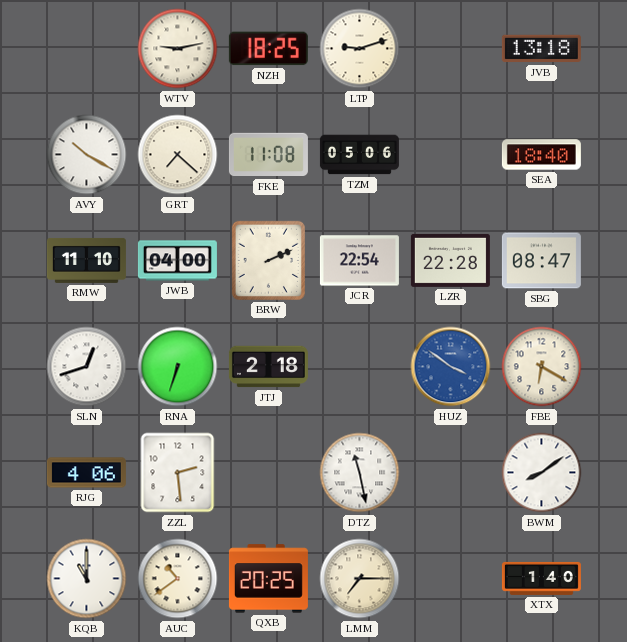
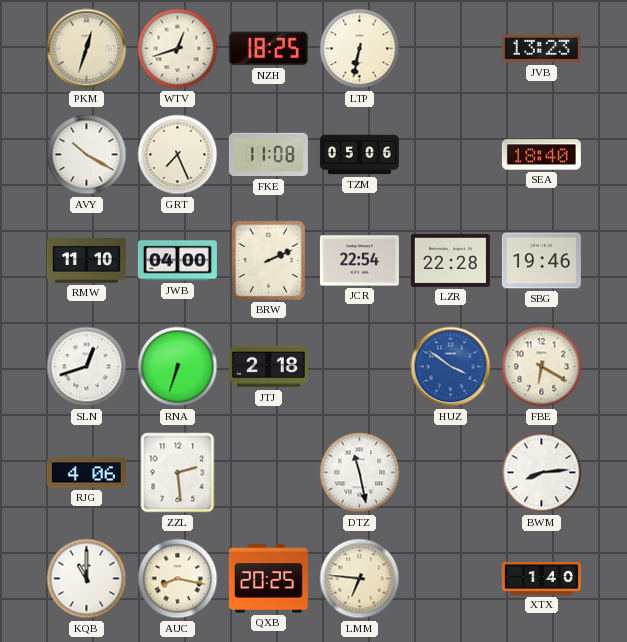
PKM: none -> 12:33
WTV: 9:13 -> 12:42
LTP: 9:12 -> 6:32
JVB: 13:18 -> 13:23
GRT: 7:22 -> 7:26
SBG: 08:47 -> 19:46
BWM: 8:09 -> 8:14
AUC: 10:39 -> 8:17
LMM: 7:15 -> 6:46
